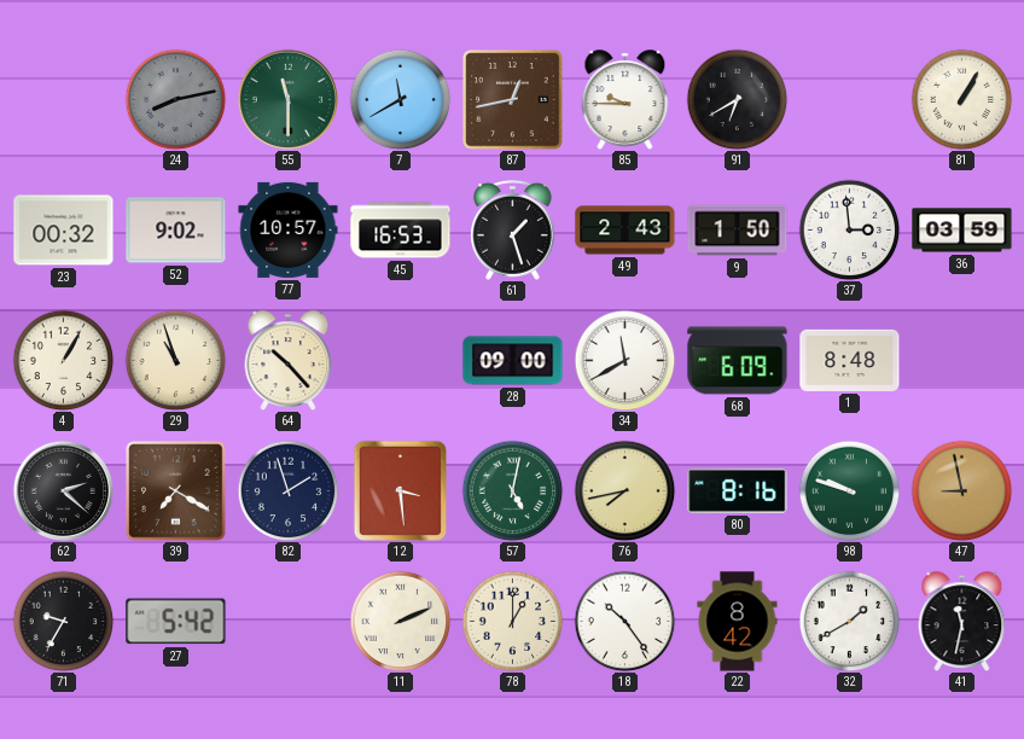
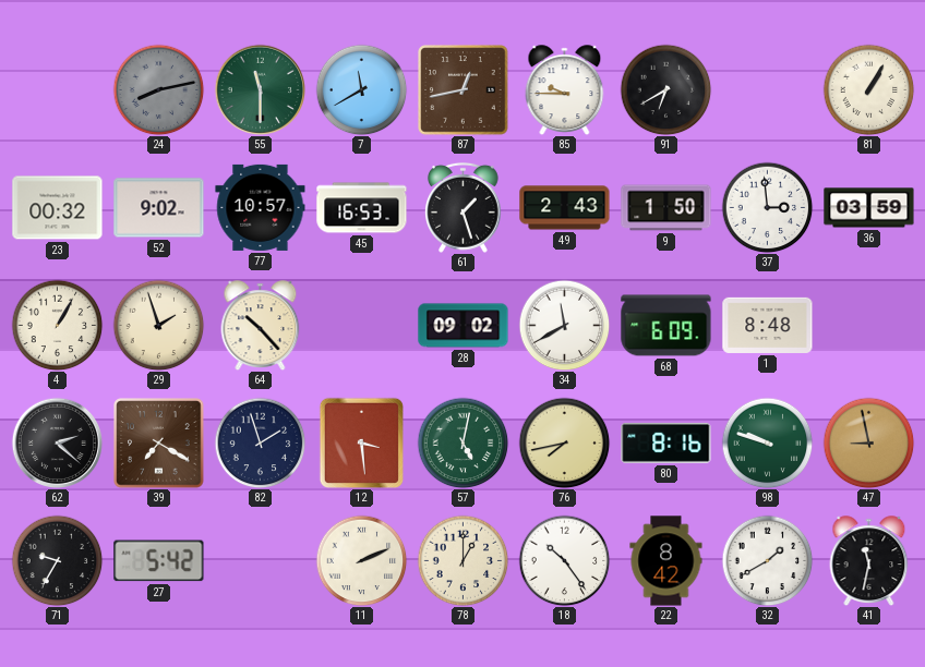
29: 10:57 -> 1:57
28: 09:00 -> 09:02
